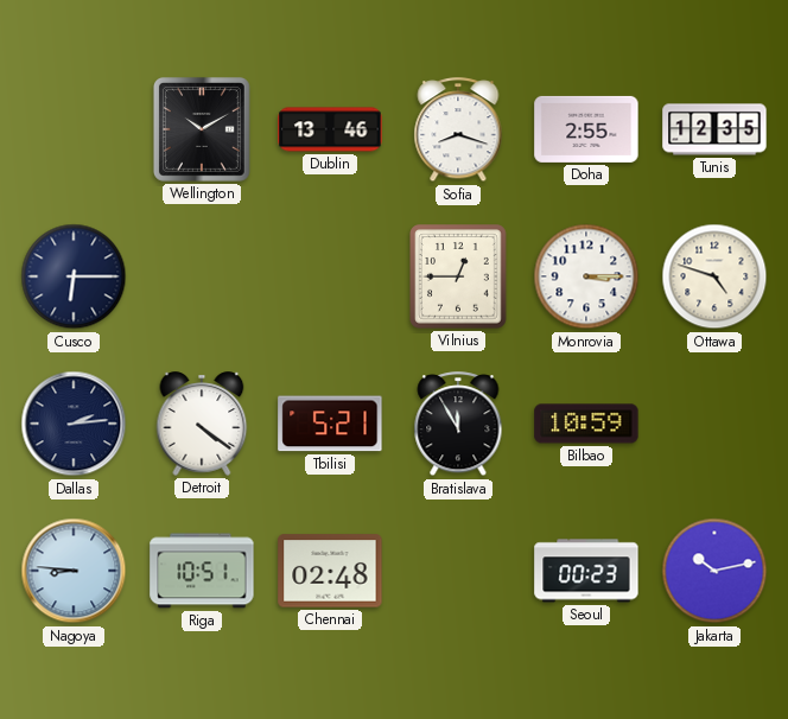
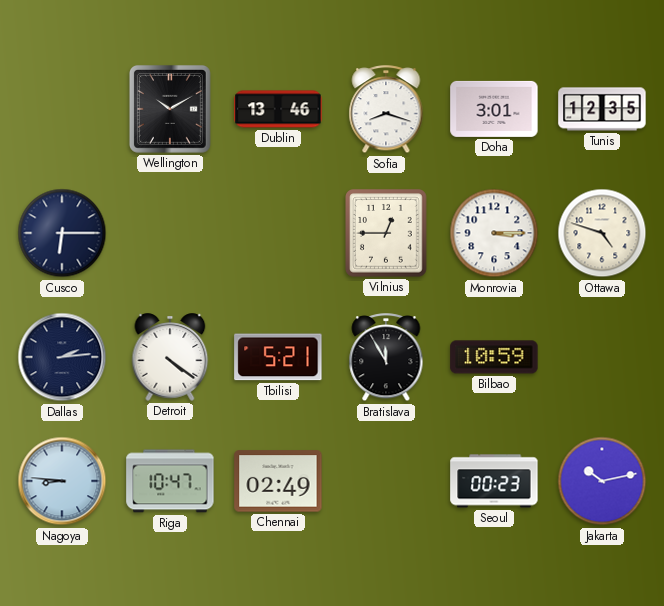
Doha: 2:55 -> 3:01
Riga: 10:51 -> 10:47
Chennai: 02:48 -> 02:49
